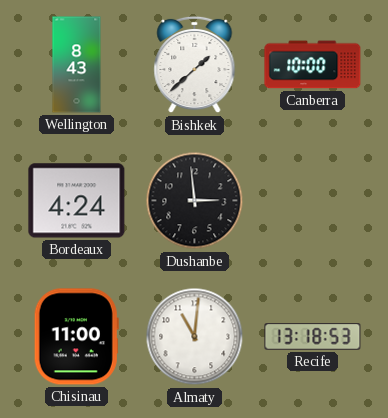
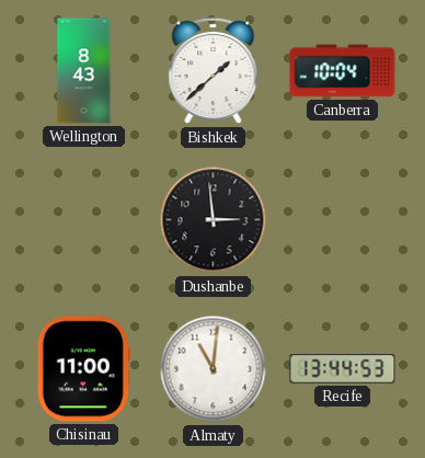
Canberra: 10:00 -> 10:04
Bordeaux: 4:24 -> none
Recife: 13:18 -> 13:44
